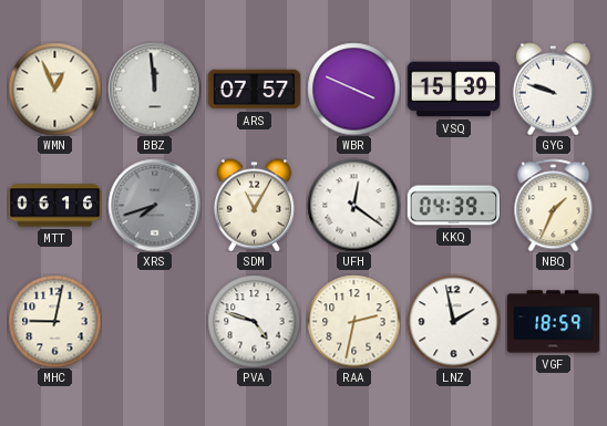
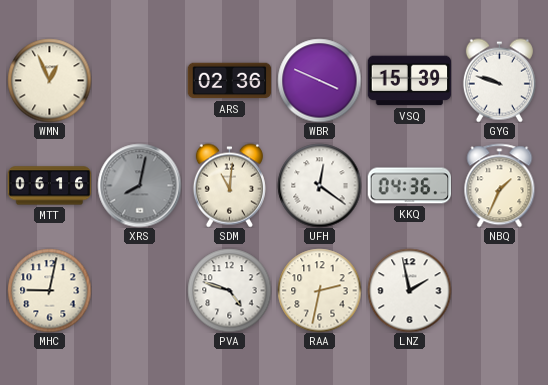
BBZ: 11:59 -> none
ARS: 07:57 -> 02:36
XRS: 7:42 -> 8:02
SDM: 11:05 -> 11:01
KKQ: 04:39 -> 04:36
VGF: 18:59 -> none
